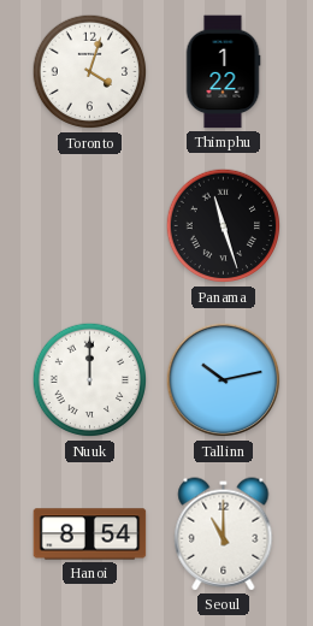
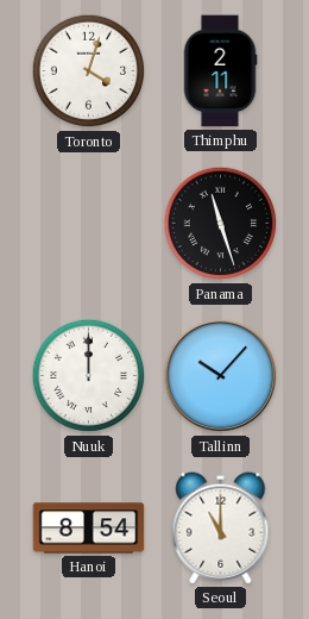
Thimphu: 1:22 -> 2:11
Tallinn: 10:13 -> 10:07
